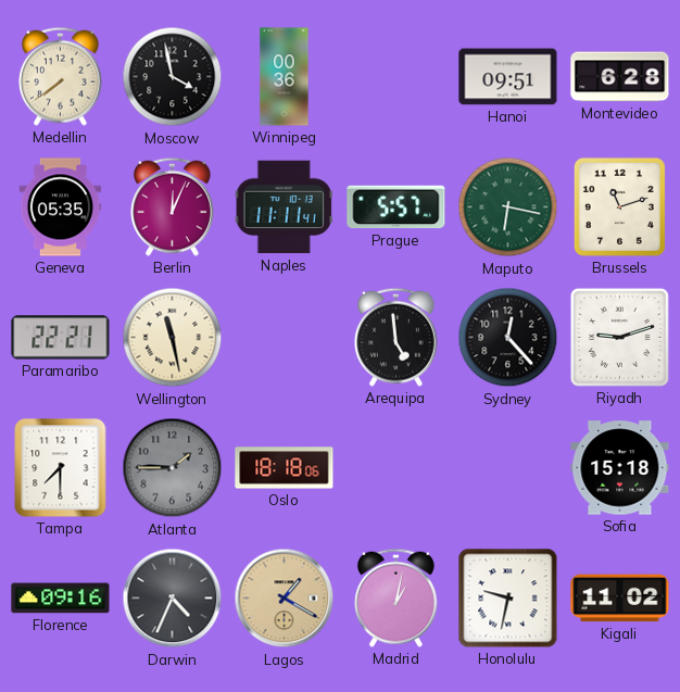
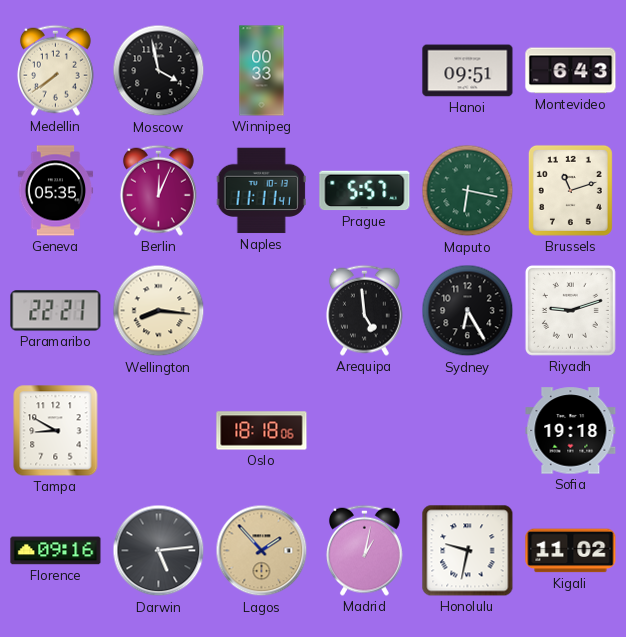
Winnipeg: 00:36 -> 00:33
Montevideo: 6:28 -> 6:43
Wellington: 11:28 -> 8:16
Sydney: 12:23 -> 6:25
Tampa: 7:30 -> 8:50
Atlanta: 1:45 -> none
Sofia: 15:18 -> 19:18
Darwin: 4:34 -> 5:14
Lagos: 1:20 -> 1:53
